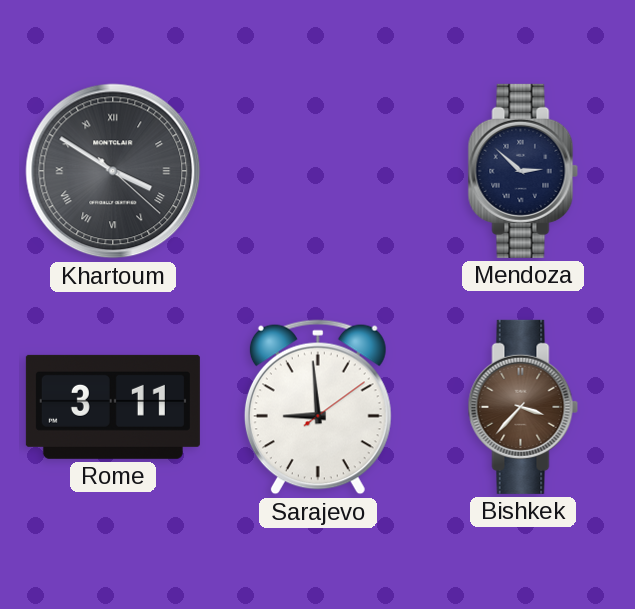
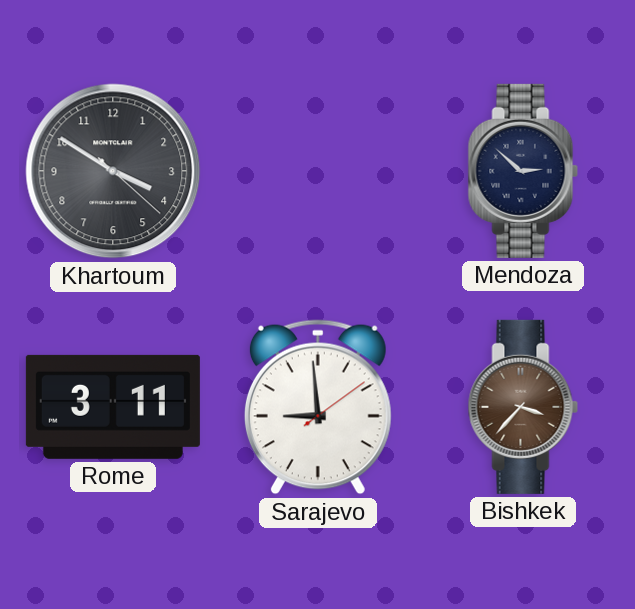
Khartoum numerals: Roman -> Arabic
